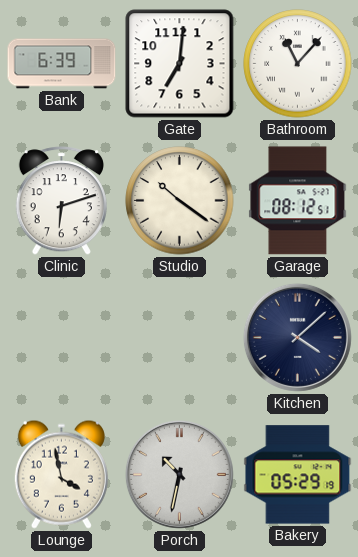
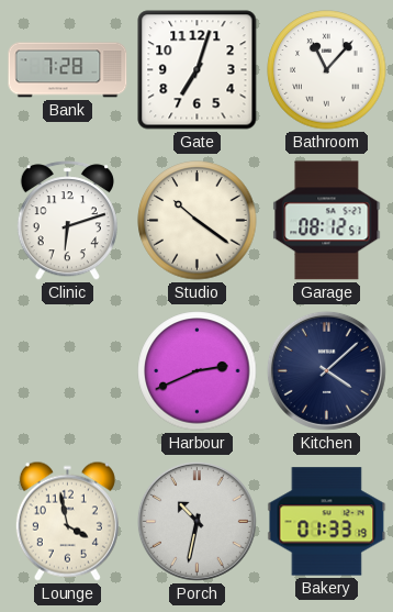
Bank: 6:39 -> 7:28
Gate: 7:01 -> 7:03
Harbour: none -> 2:41
Bakery: 05:29 -> 01:33
